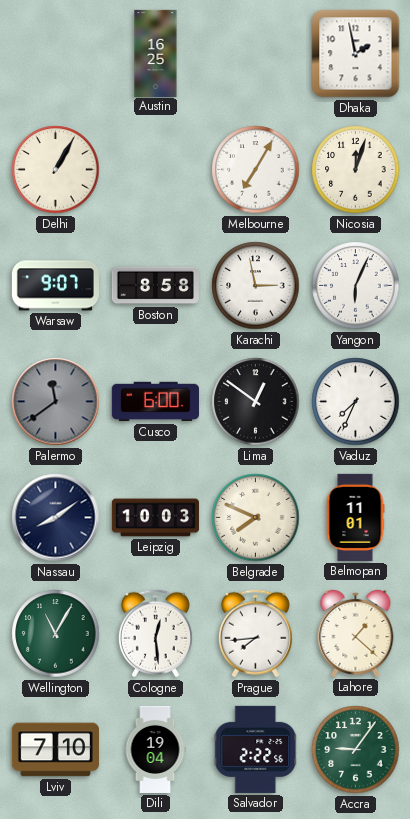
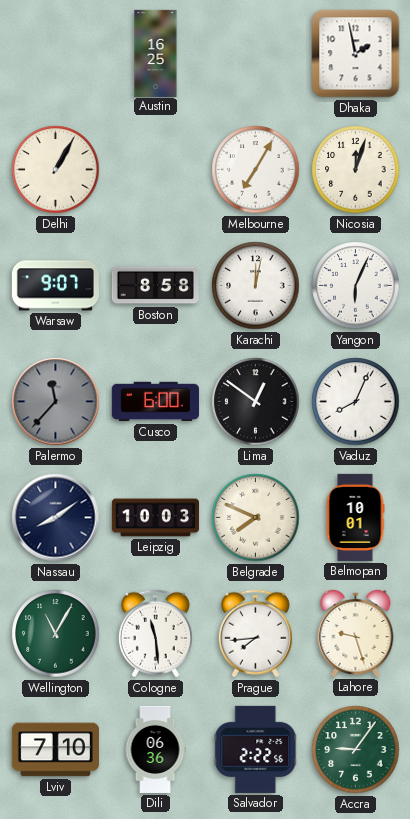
Karachi: 2:58 -> 12:02
Palermo: 11:39 -> 11:37
Vaduz: 7:34 -> 8:04
Belmopan: 11:01 -> 10:01
Cologne: 12:29 -> 11:29
Lahore: 1:22 -> 9:27
Dili: 19:04 -> 06:36
